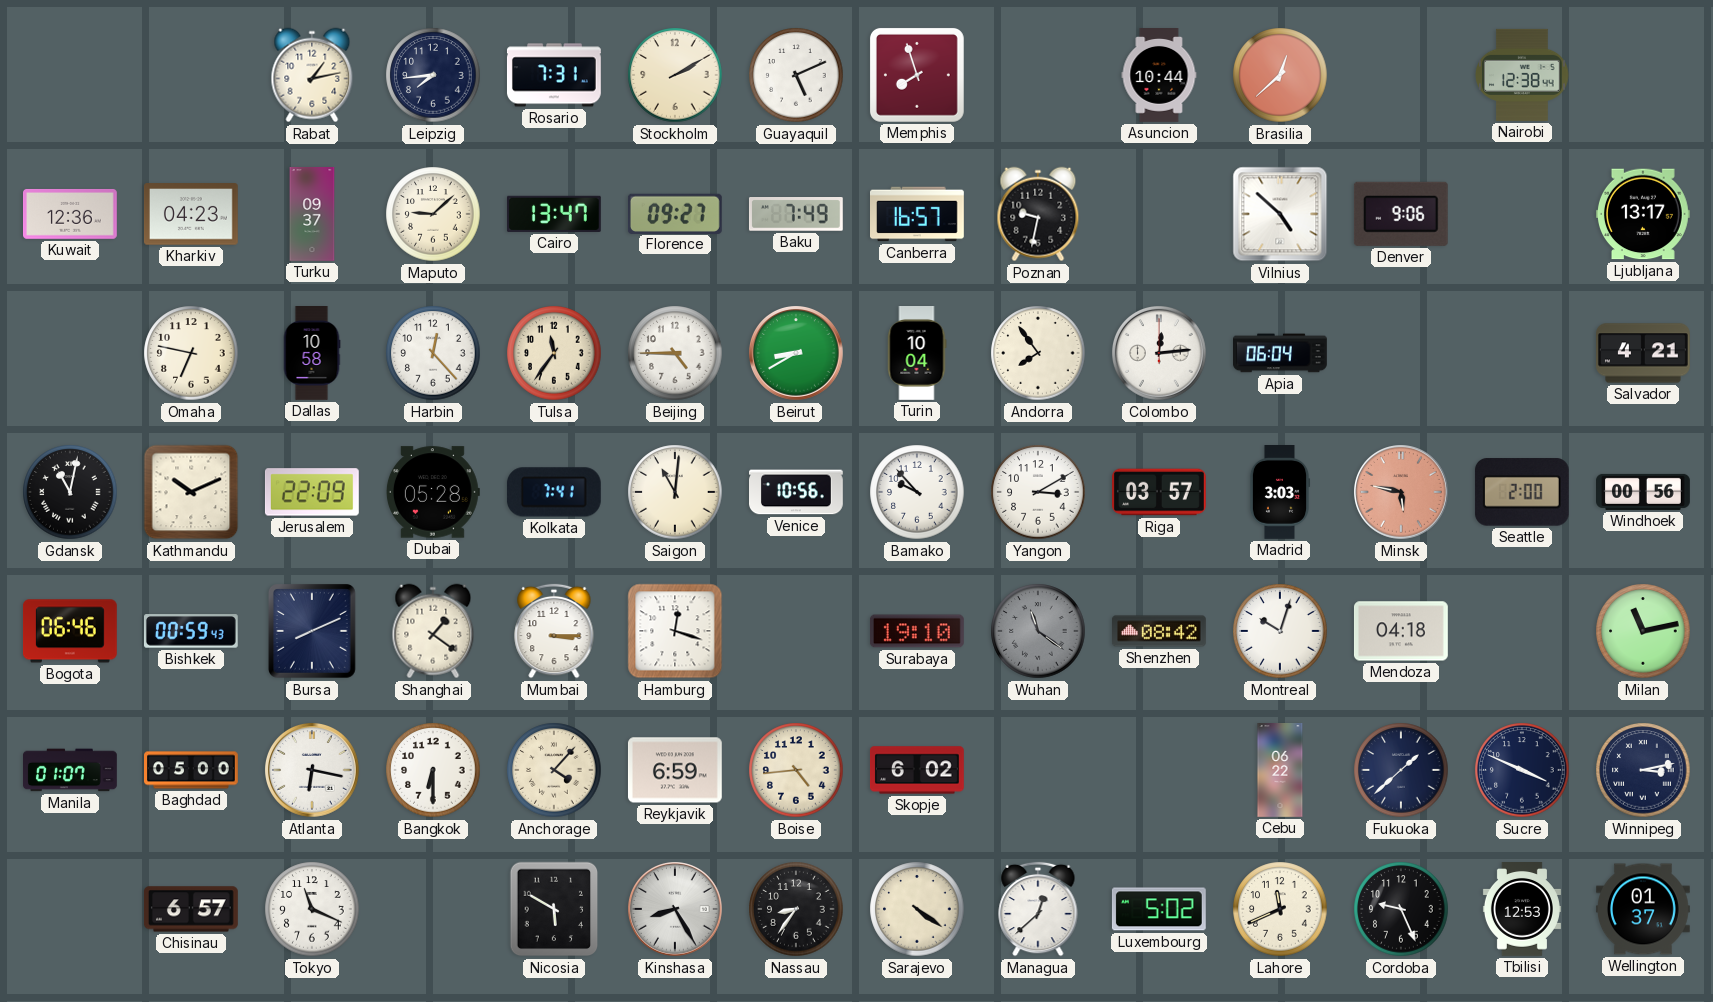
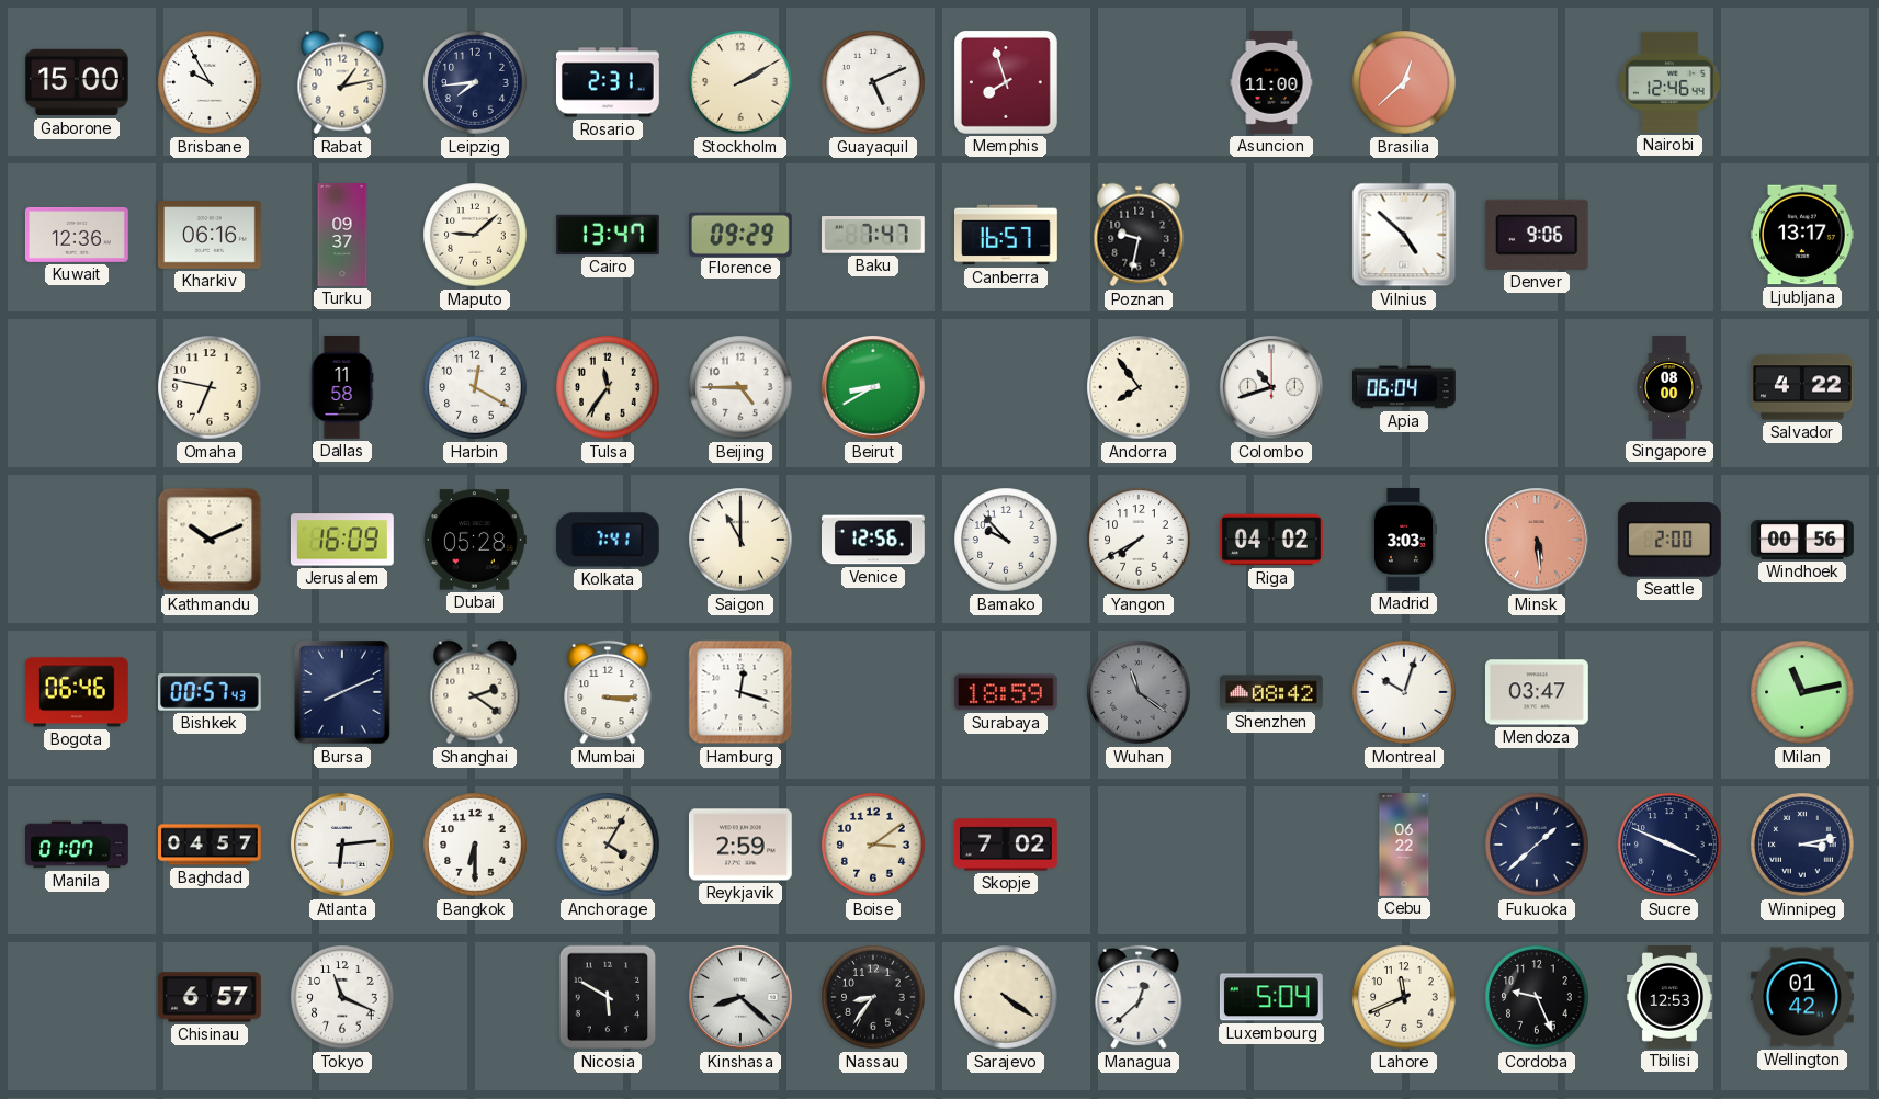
Gaborone: none -> 15:00
Brisbane: none -> 9:55
Rosario: 7:31 -> 2:31
Asuncion: 10:44 -> 11:00
Nairobi: 12:38 -> 12:46
Kharkiv: 04:23 -> 06:16
Florence: 09:27 -> 09:29
Baku: 7:49 -> 7:47
Dallas: 10:58 -> 11:58
Harbin: 12:23 -> 12:20
Turin: 10:04 -> none
Colombo: 12:14 -> 10:42
Singapore: none -> 08:00
Salvador: 4:21 -> 4:22
Gdansk: 11:02 -> none
Jerusalem: 22:09 -> 16:09
Saigon: 11:01 -> 11:00
Venice: 10:56 -> 12:56
Yangon: 3:10 -> 7:40
Riga: 03:57 -> 04:02
Minsk: 5:47 -> 5:29
Bishkek: 00:59 -> 00:57
Shanghai: 1:21 -> 2:21
Surabaya: 19:10 -> 18:59
Mendoza: 04:18 -> 03:47
Baghdad: 05:00 -> 04:57
Atlanta: 6:17 -> 6:14
Anchorage: 4:07 -> 4:05
Reykjavik: 6:59 -> 2:59
Boise: 4:44 -> 3:09
Skopje: 6:02 -> 7:02
Kinshasa: 8:25 -> 8:22
Luxembourg: 5:02 -> 5:04
Wellington: 01:37 -> 01:42
